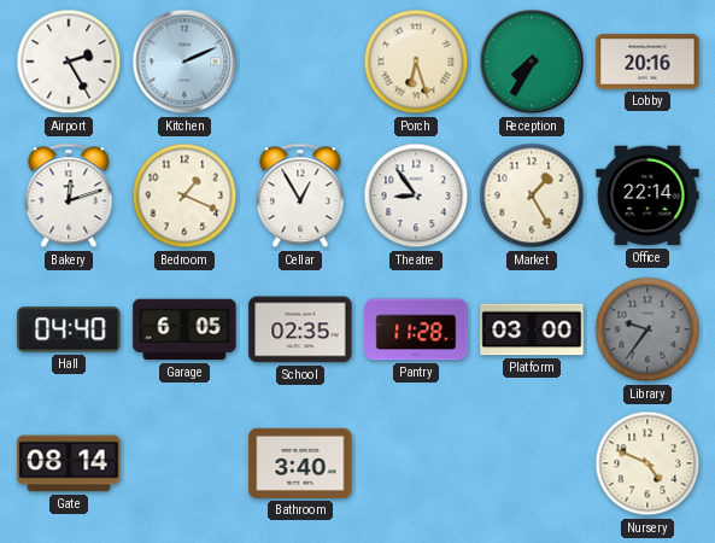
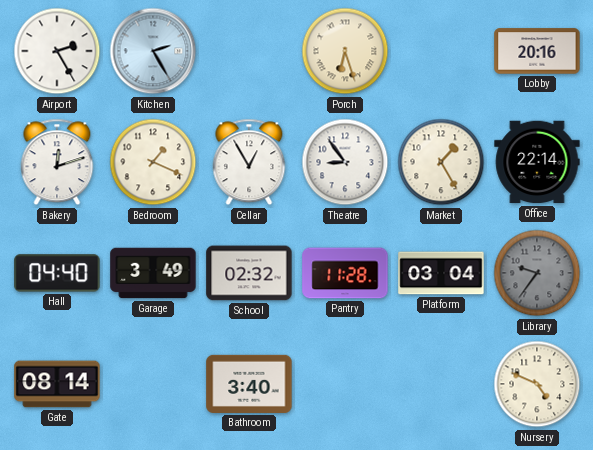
Kitchen: 2:11 -> 2:25
Reception: 7:35 -> none
Garage: 6:05 -> 3:49
School: 02:35 -> 02:32
Platform: 03:00 -> 03:04
